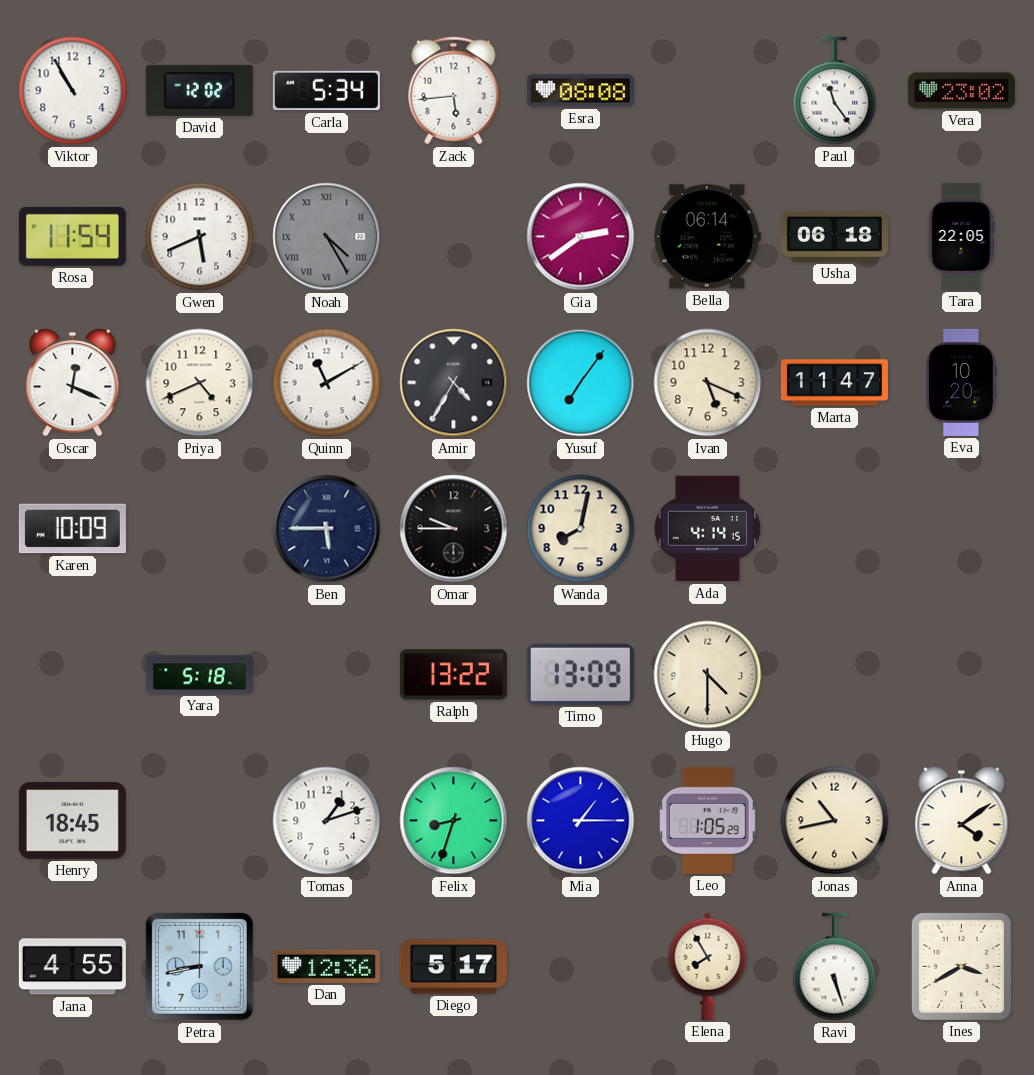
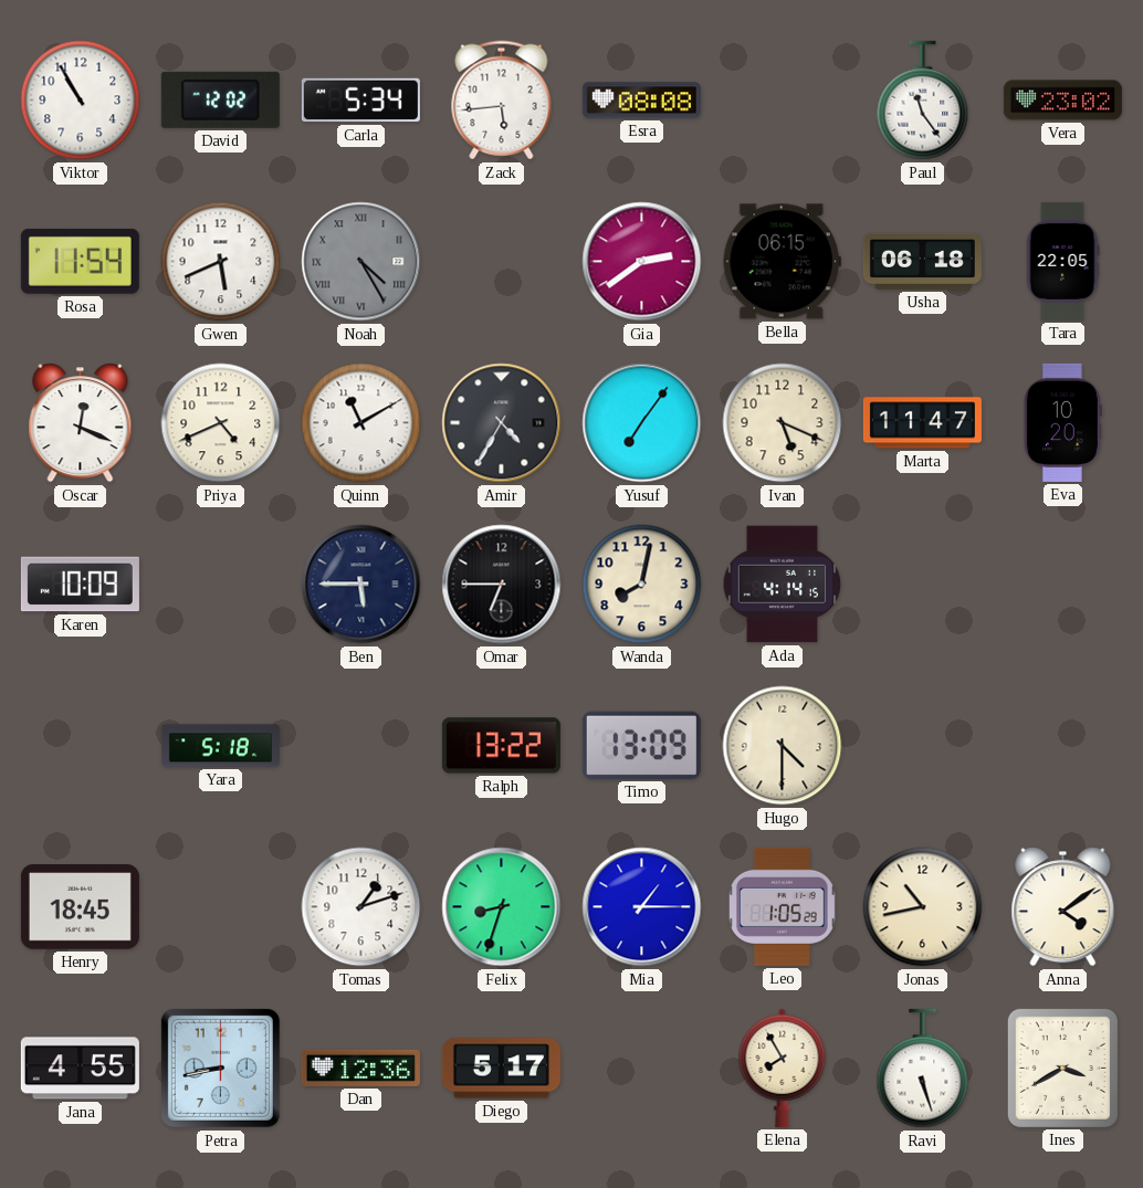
Bella: 06:14 -> 06:15
Omar: 9:45 -> 6:45
